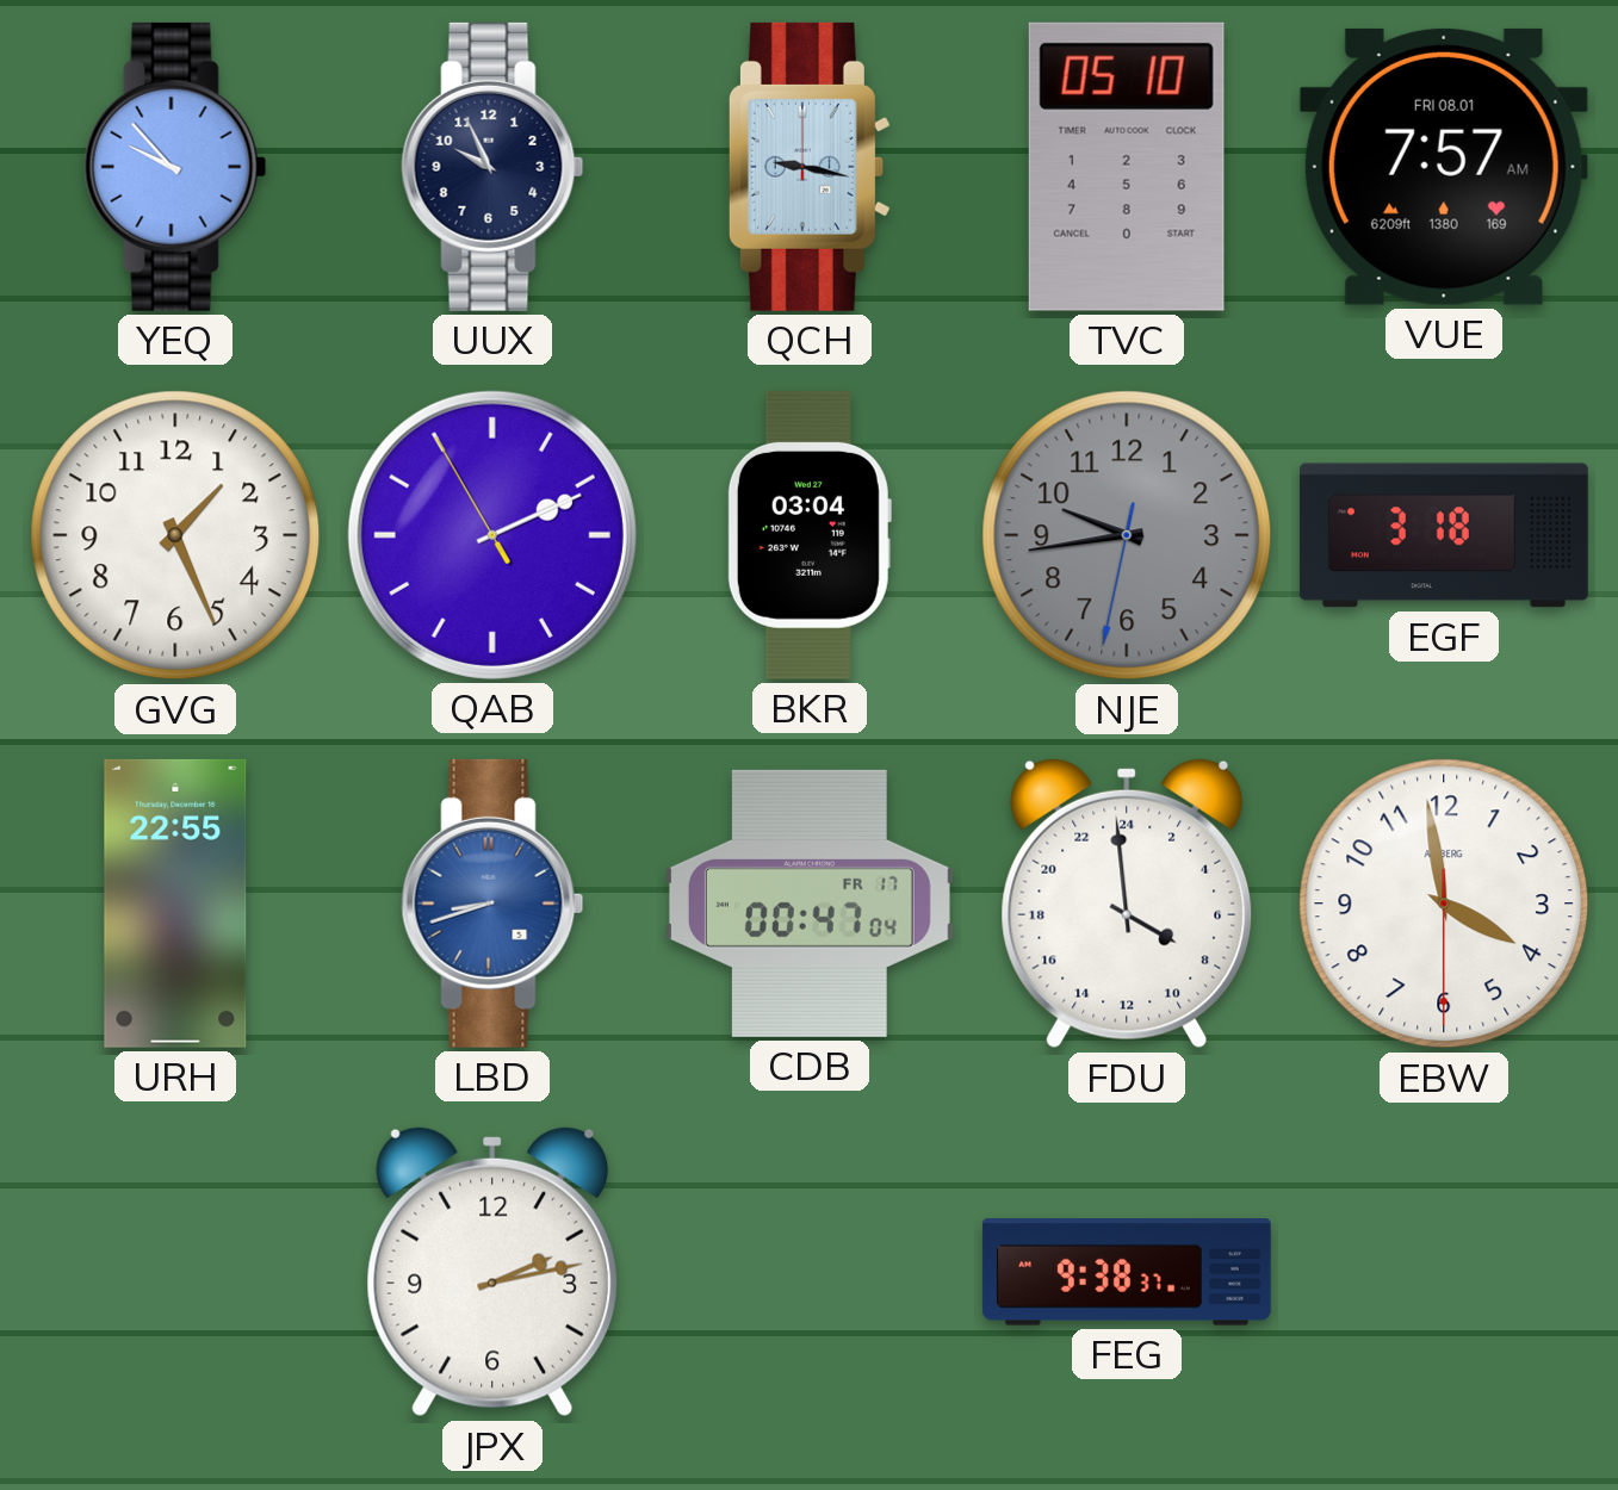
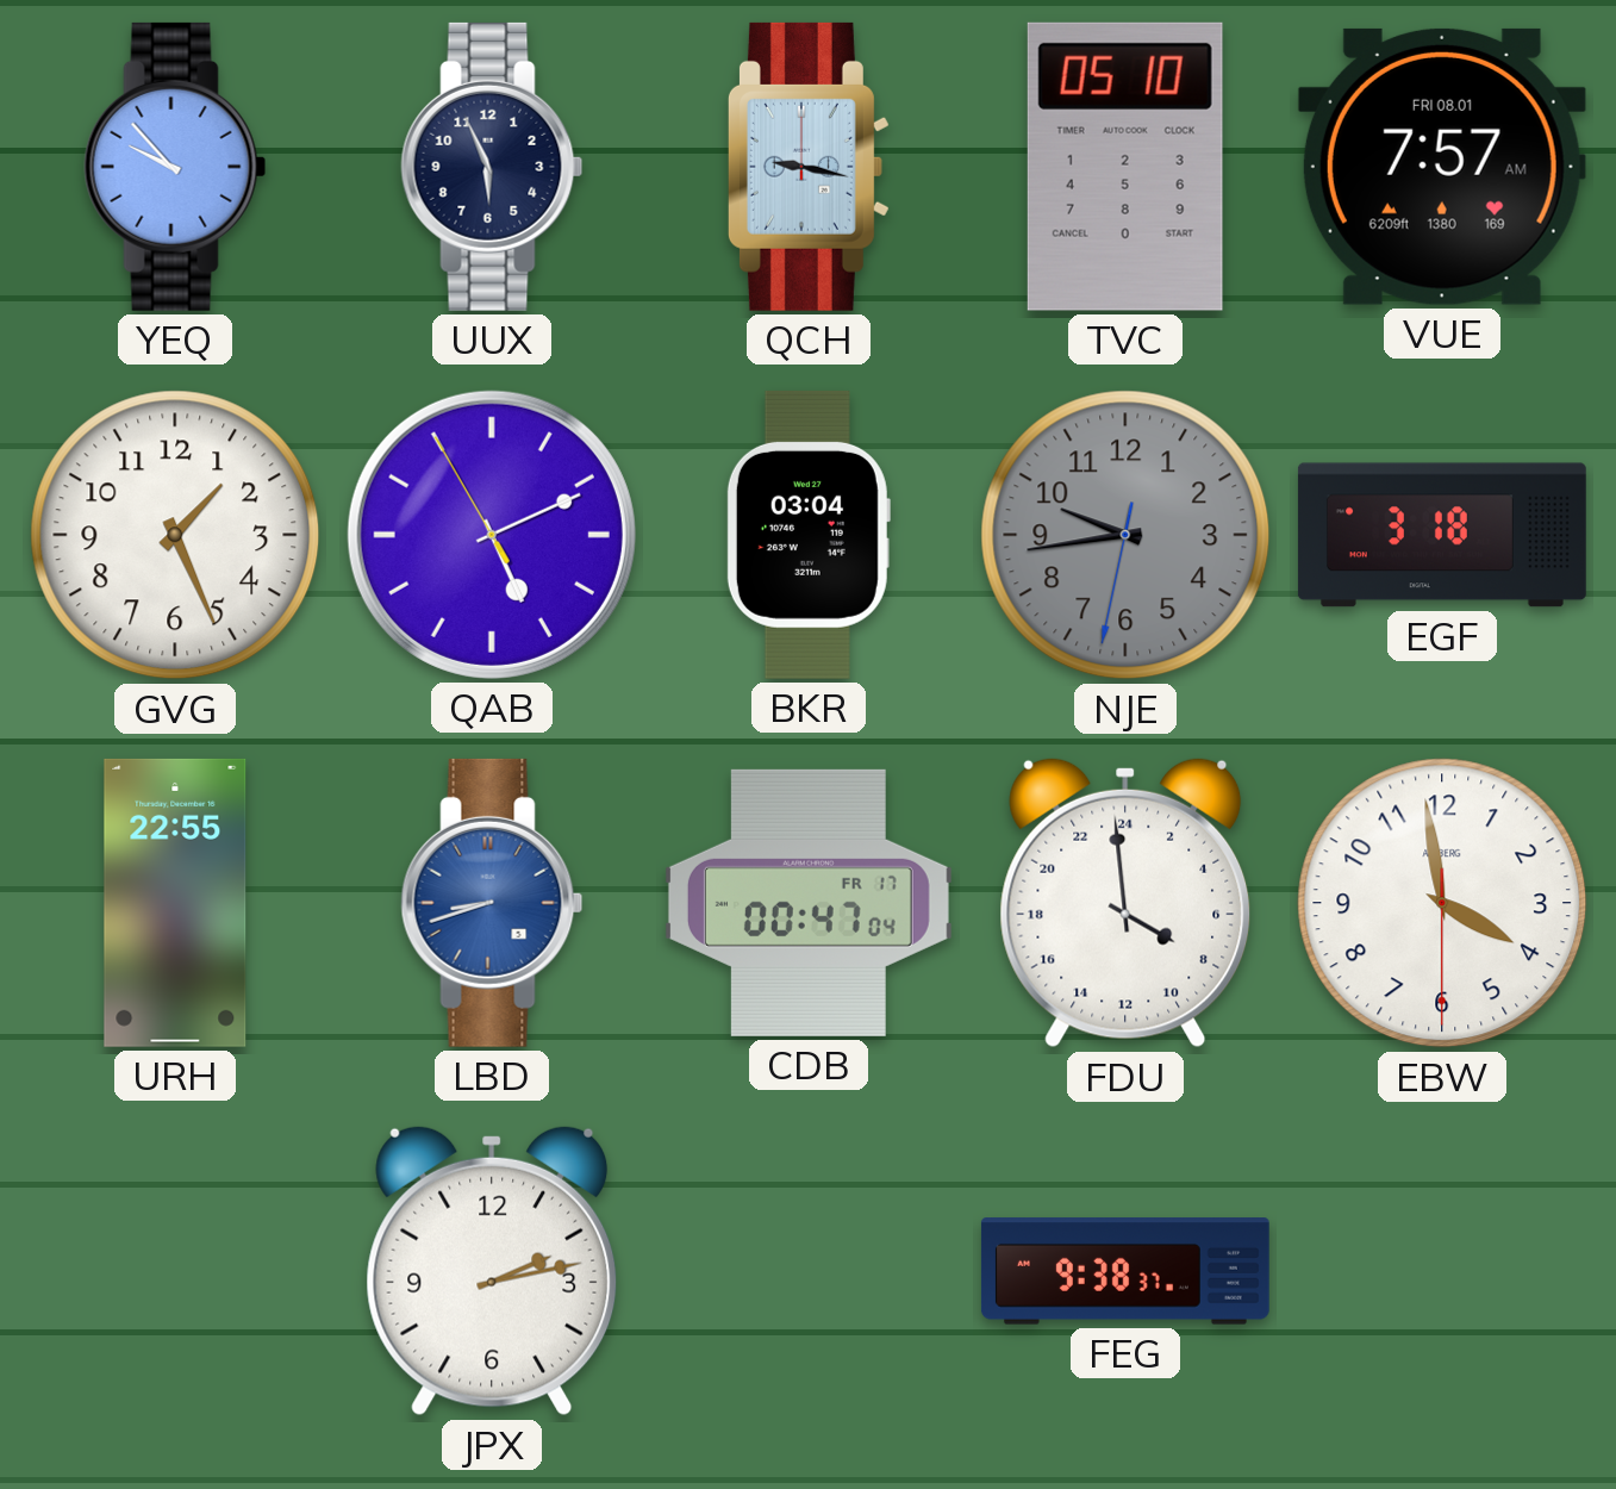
UUX: 9:56 -> 5:56
QAB: 2:10 -> 5:10
